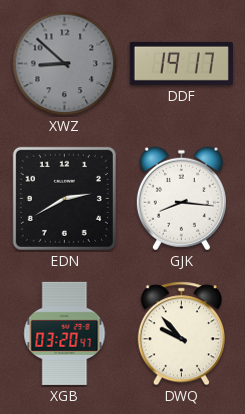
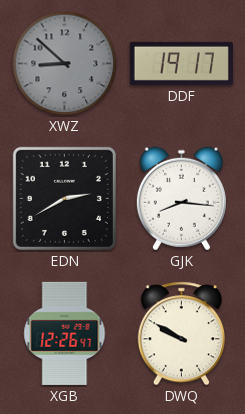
XGB: 03:20 -> 12:26
DWQ: 9:53 -> 9:50
